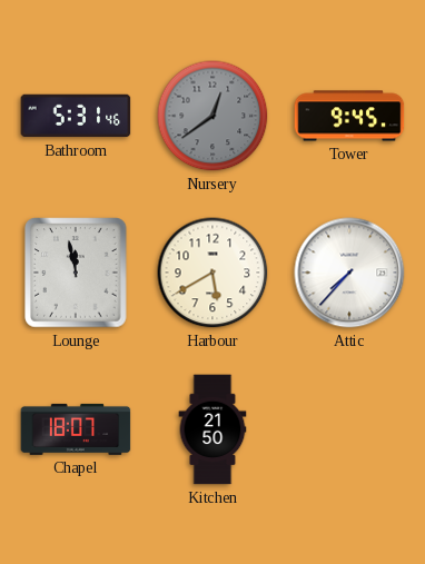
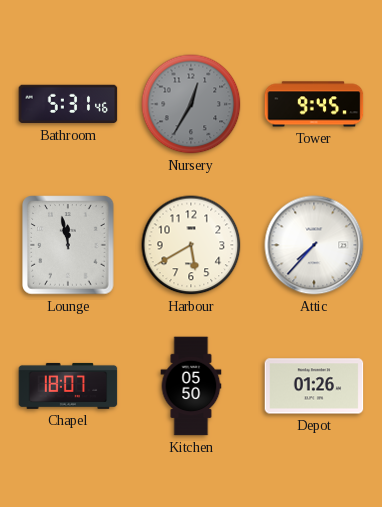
Nursery: 12:39 -> 12:35
Kitchen: 21:50 -> 05:50
Depot: none -> 01:26
